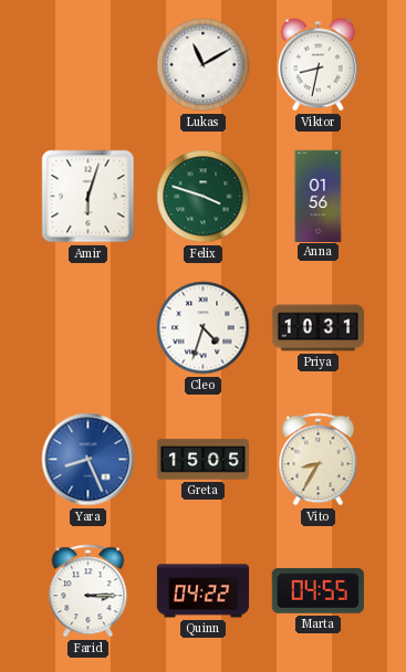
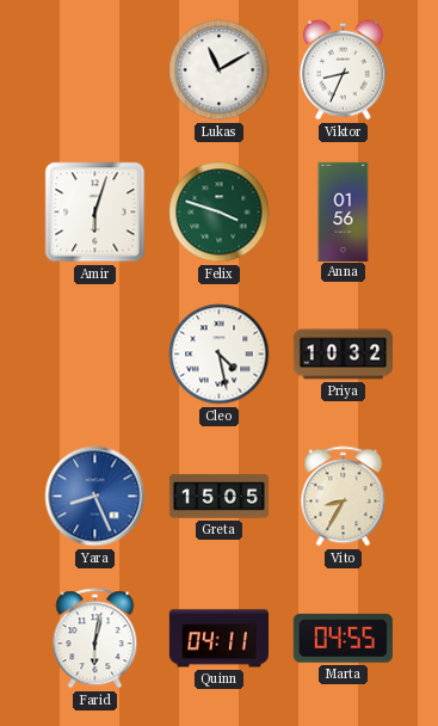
Viktor: 8:32 -> 8:34
Cleo: 4:33 -> 4:28
Priya: 10:31 -> 10:32
Farid: 3:15 -> 6:02
Quinn: 04:22 -> 04:11
